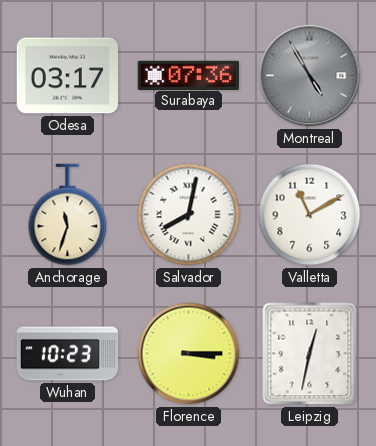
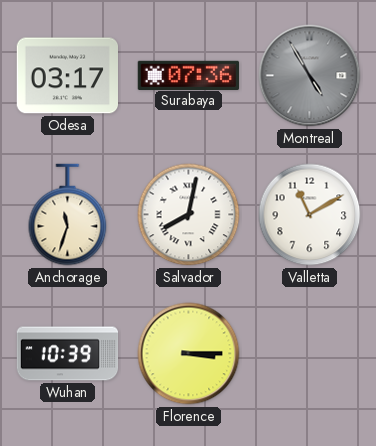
Wuhan: 10:23 -> 10:39
Leipzig: 12:32 -> none
